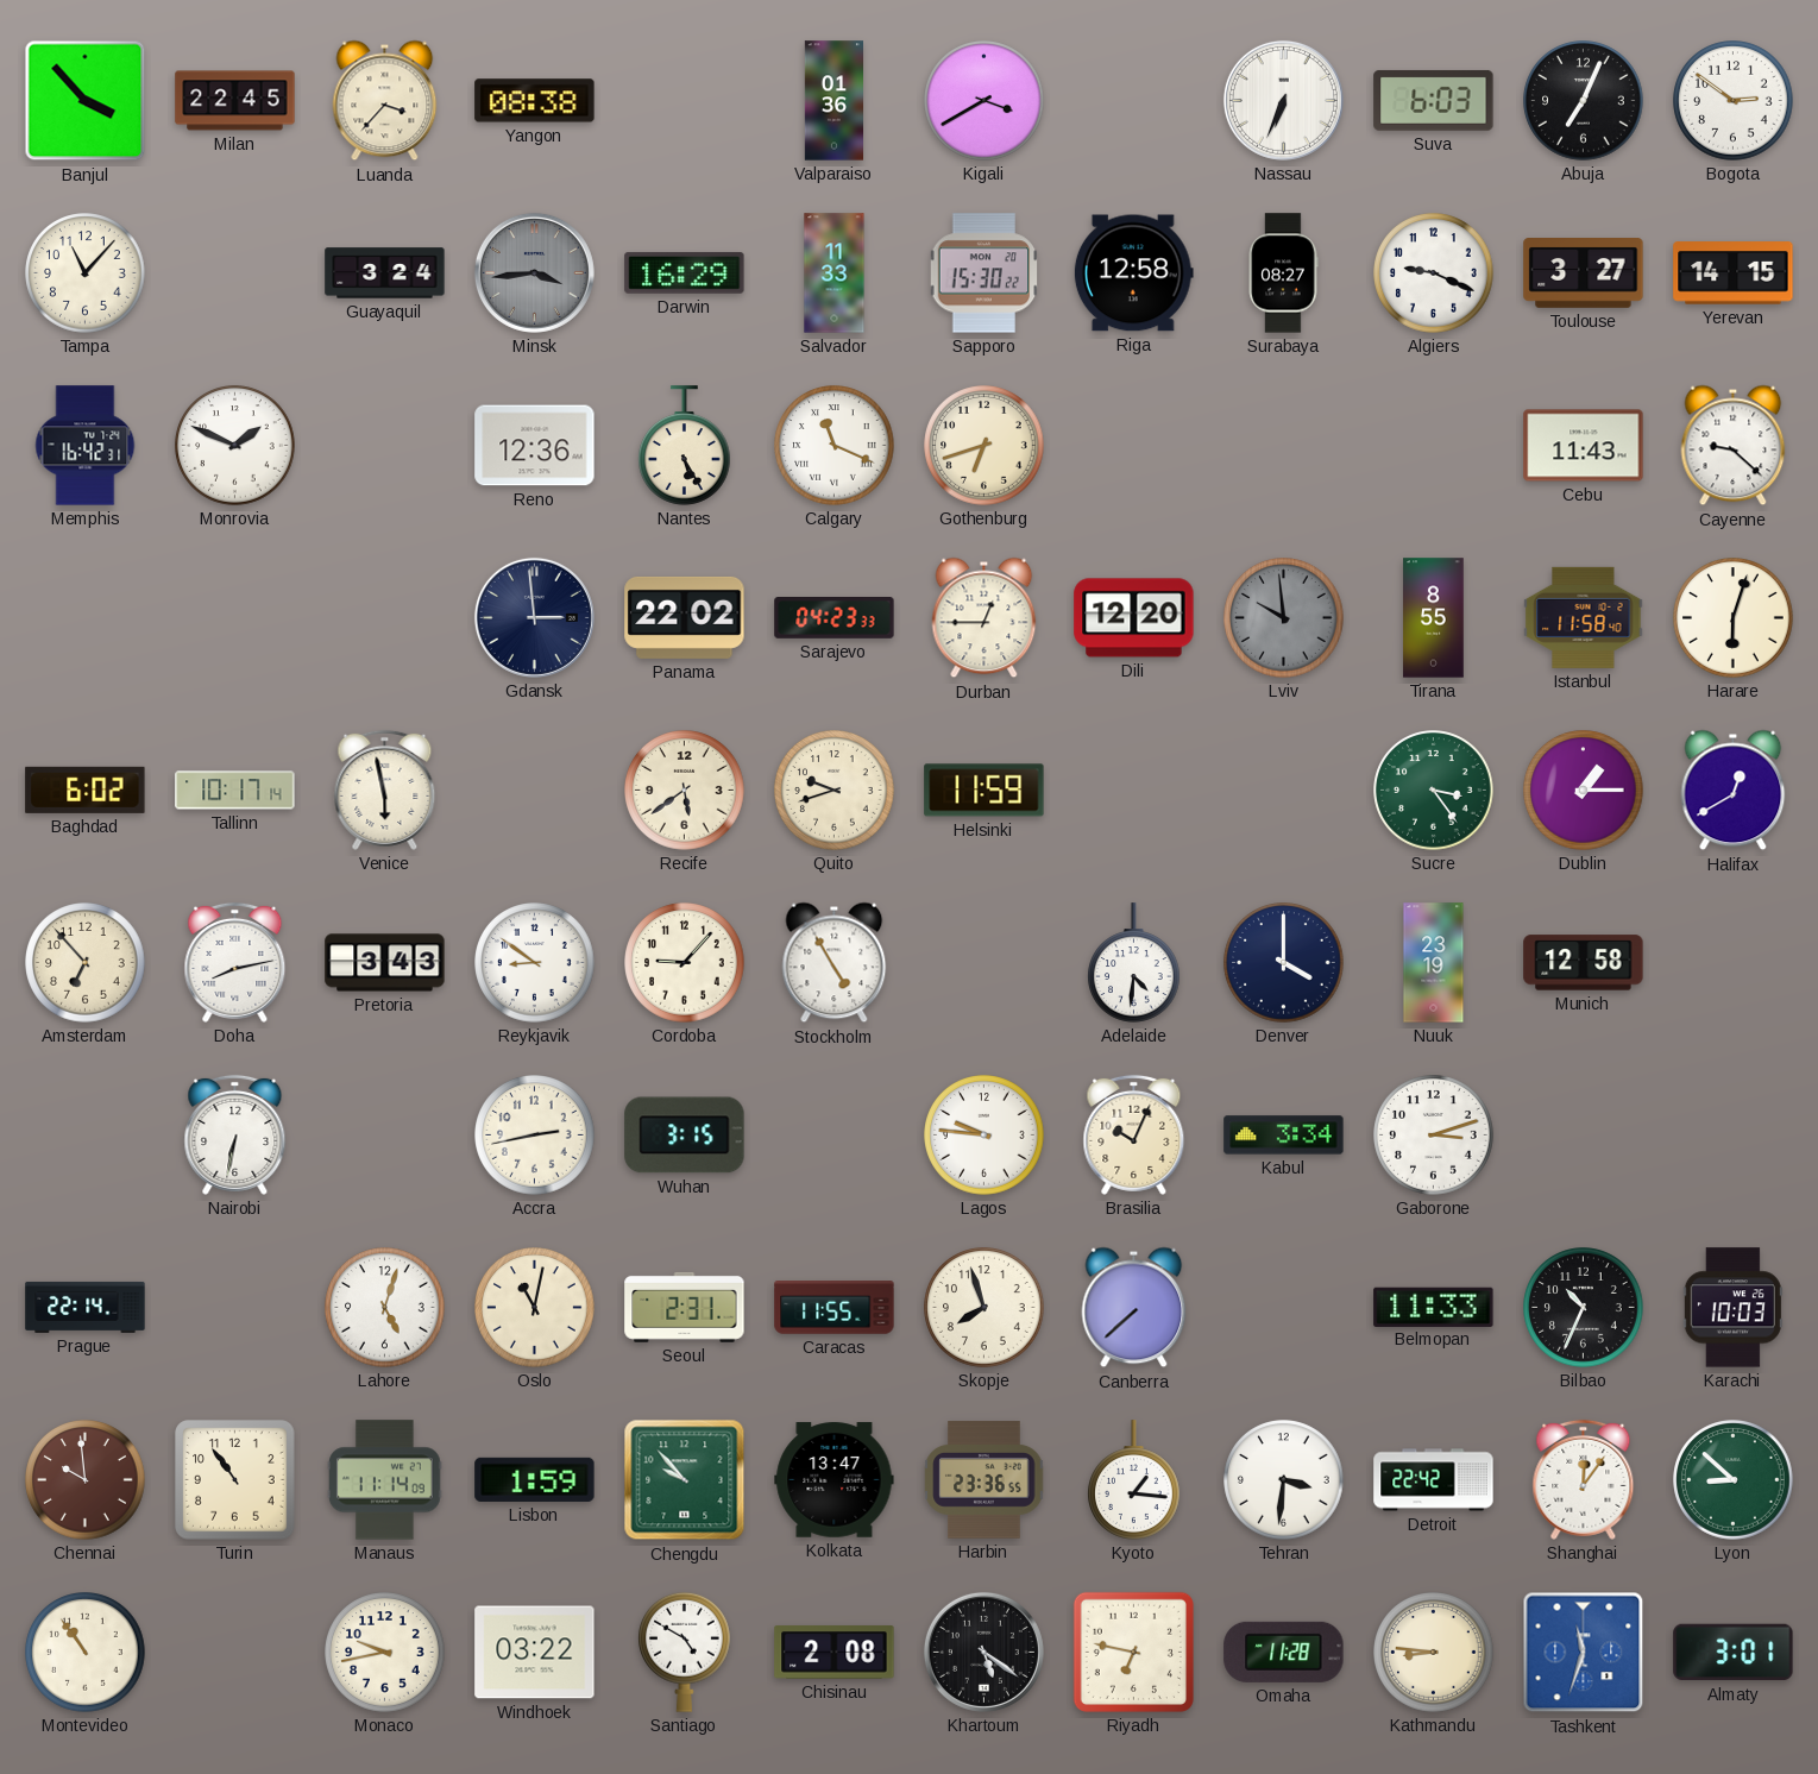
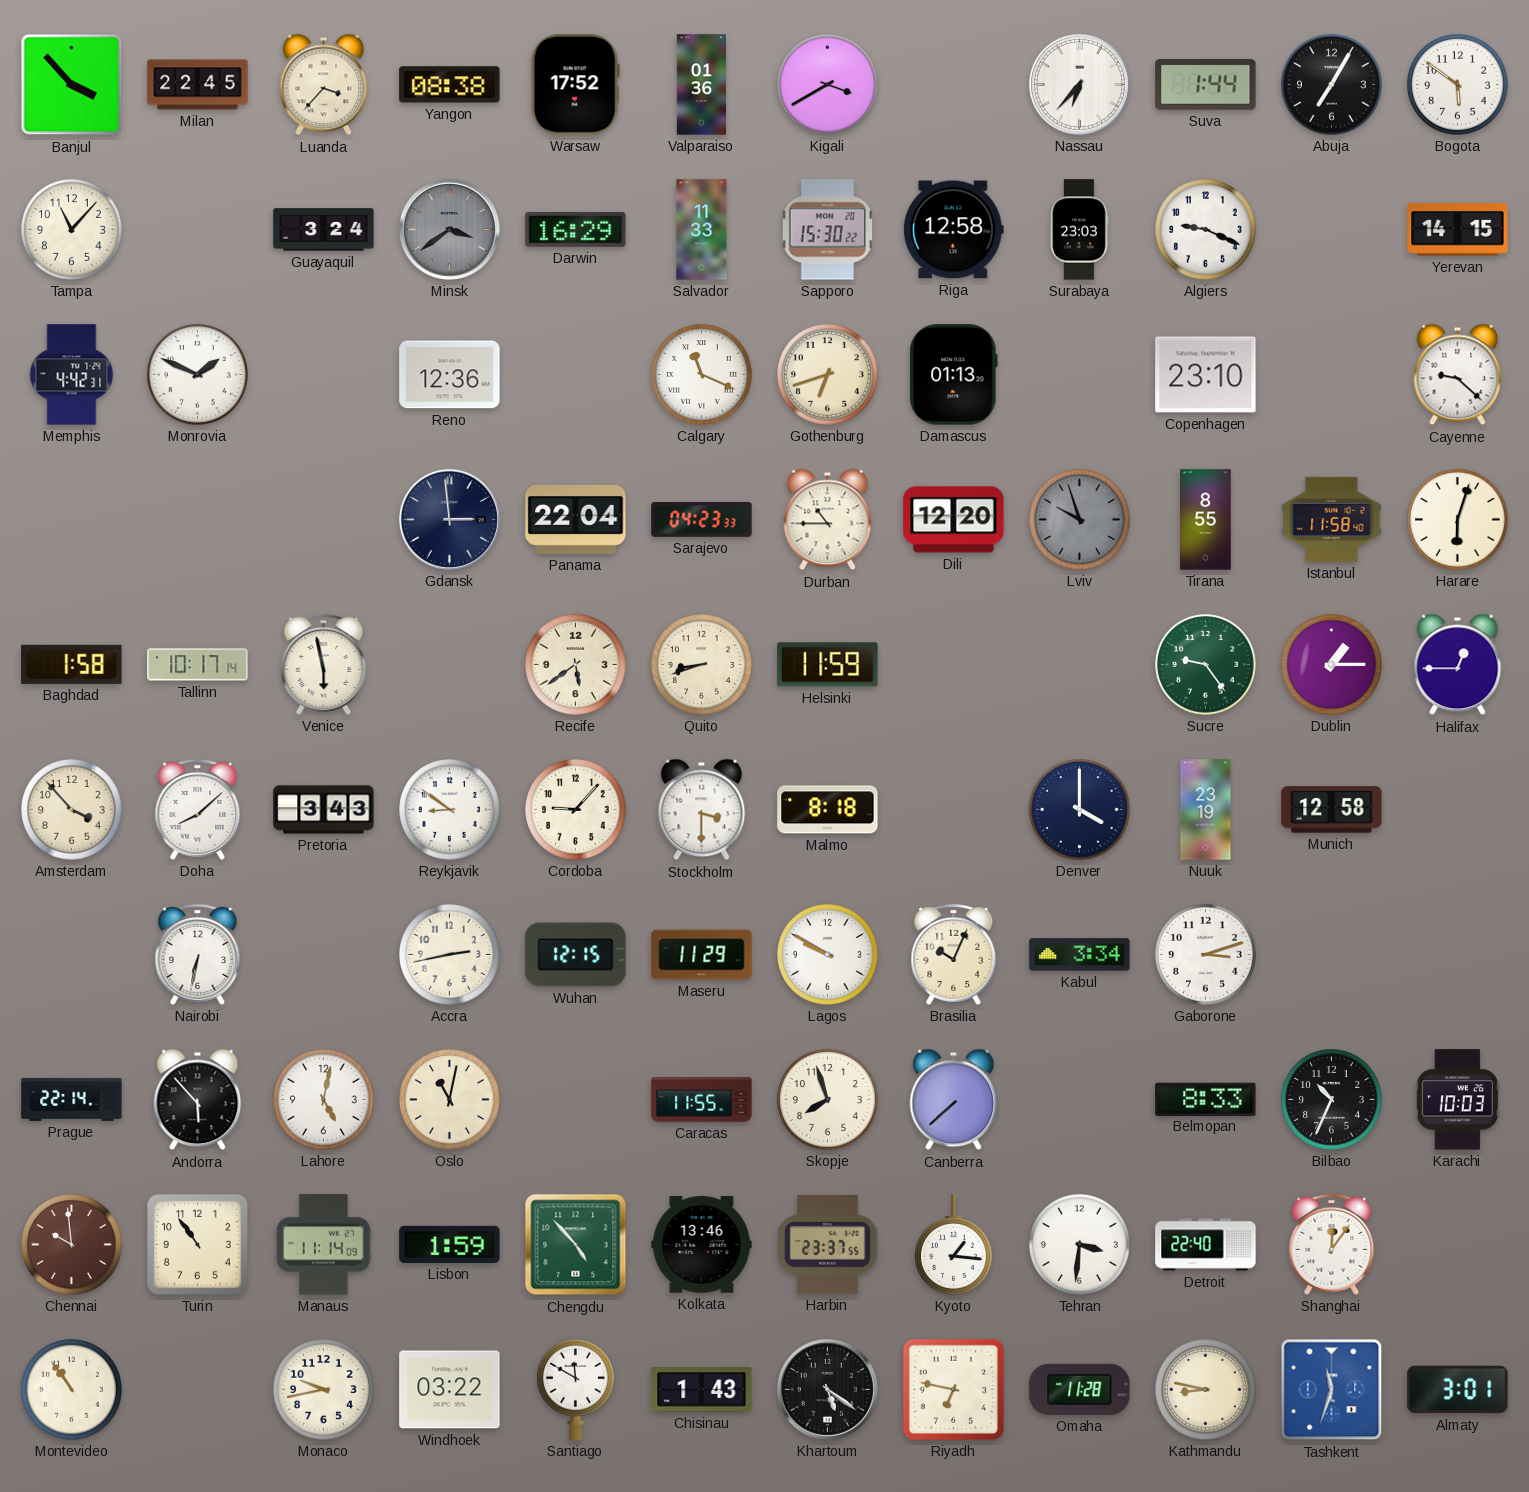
Warsaw: none -> 17:52
Nassau: 6:34 -> 6:37
Suva: 6:03 -> 1:44
Abuja: 7:04 -> 7:05
Bogota: 2:51 -> 5:51
Minsk: 3:44 -> 3:39
Surabaya: 08:27 -> 23:03
Toulouse: 3:27 -> none
Memphis: 16:42 -> 4:42
Nantes: 5:25 -> none
Damascus: none -> 01:13
Copenhagen: none -> 23:10
Cebu: 11:43 -> none
Panama: 22:02 -> 22:04
Durban: 12:45 -> 10:45
Lviv: 9:59 -> 9:57
Baghdad: 6:02 -> 1:58
Quito: 9:42 -> 8:42
Sucre: 3:24 -> 9:24
Halifax: 12:40 -> 12:45
Amsterdam: 6:53 -> 3:53
Doha: 8:13 -> 8:08
Stockholm: 4:55 -> 3:30
Malmo: none -> 8:18
Adelaide: 4:31 -> none
Wuhan: 3:15 -> 12:15
Maseru: none -> 11:29
Lagos: 9:46 -> 9:50
Andorra: none -> 5:53
Lahore: 5:03 -> 5:02
Seoul: 2:31 -> none
Belmopan: 11:33 -> 8:33
Chengdu: 9:53 -> 4:53
Kolkata: 13:47 -> 13:46
Harbin: 23:36 -> 23:37
Detroit: 22:42 -> 22:40
Lyon: 8:52 -> none
Santiago: 4:50 -> 11:50
Chisinau: 2:08 -> 1:43
Kathmandu: 8:46 -> 8:47
